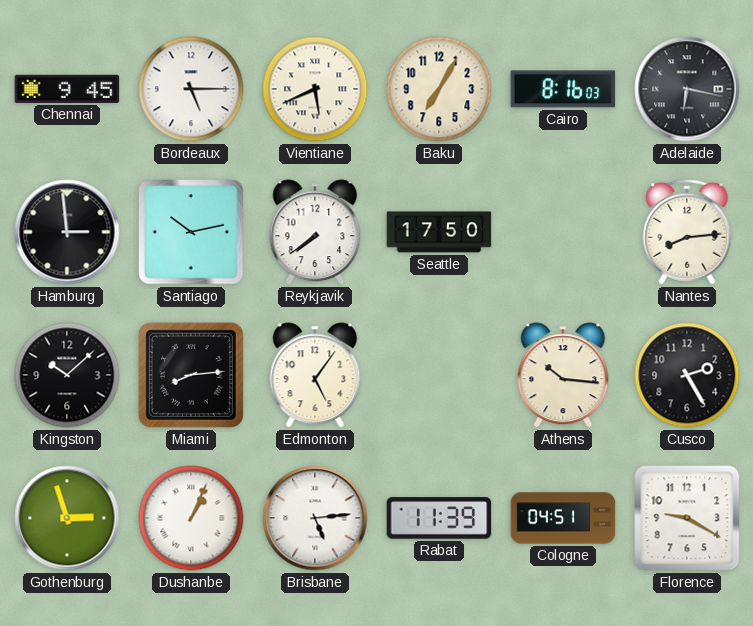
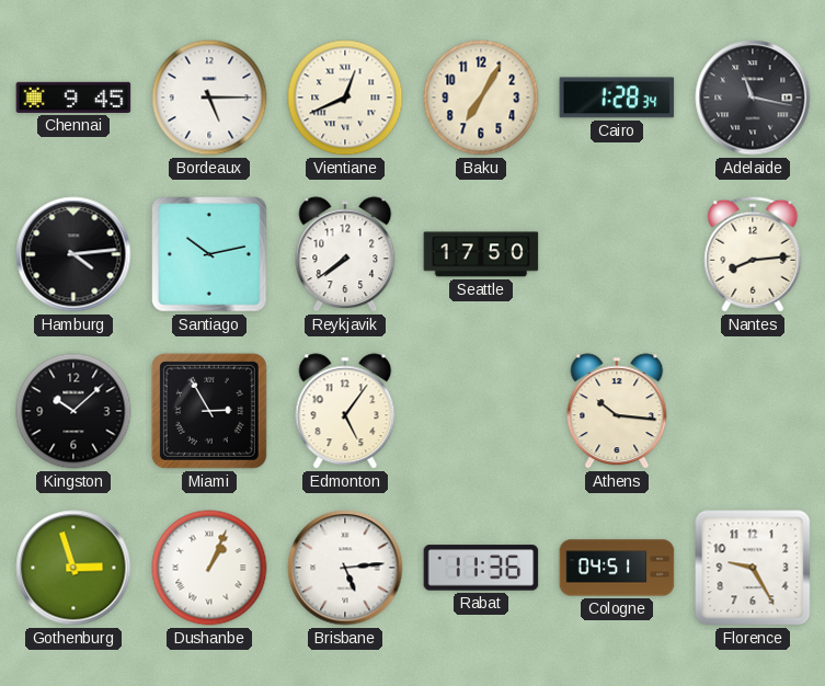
Vientiane: 5:41 -> 12:41
Cairo: 8:16 -> 1:28
Adelaide: 6:17 -> 11:17
Hamburg: 2:59 -> 4:14
Miami: 8:14 -> 2:55
Cusco: 2:25 -> none
Rabat: 11:39 -> 11:36
Florence: 9:20 -> 9:25
